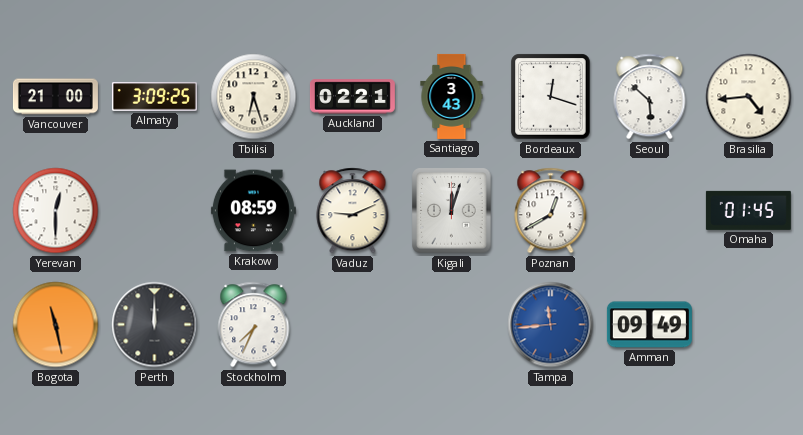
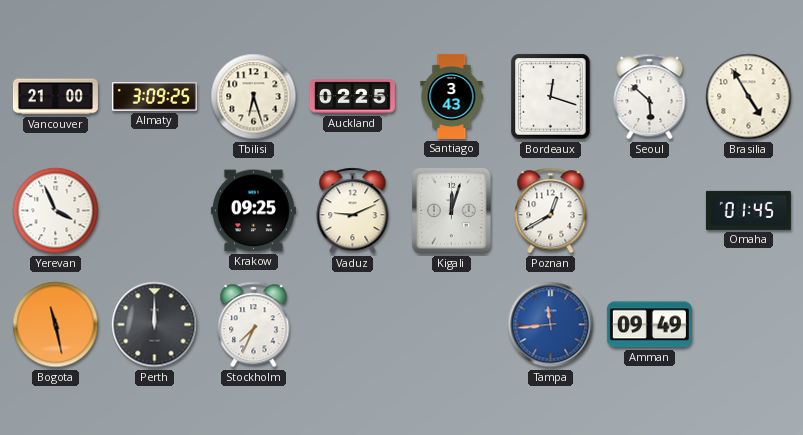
Auckland: 02:21 -> 02:25
Brasilia: 4:44 -> 4:55
Yerevan: 12:30 -> 3:56
Krakow: 08:59 -> 09:25
